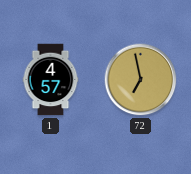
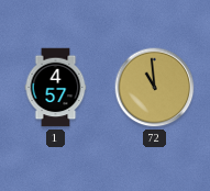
72: 6:58 -> 10:59
